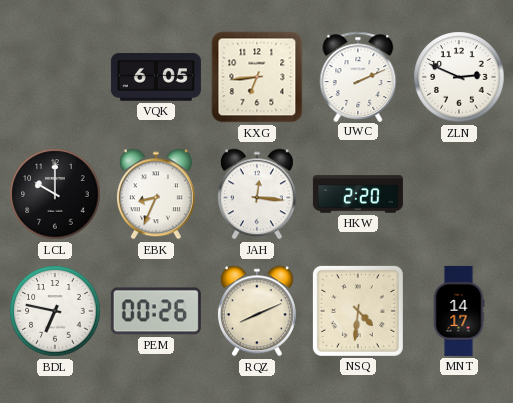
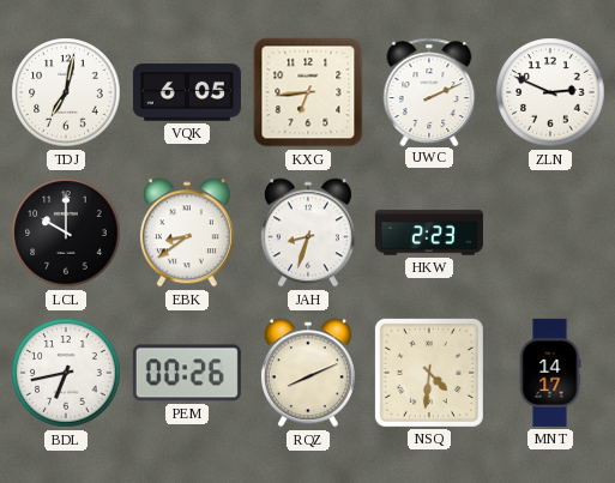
TDJ: none -> 7:02
EBK: 8:34 -> 8:39
JAH: 12:16 -> 8:33
HKW: 2:20 -> 2:23
BDL: 6:47 -> 6:43
